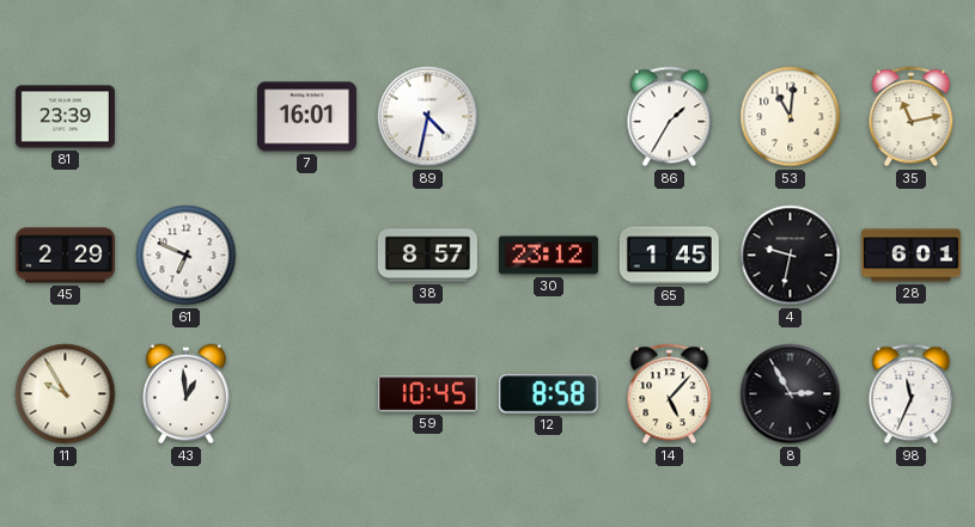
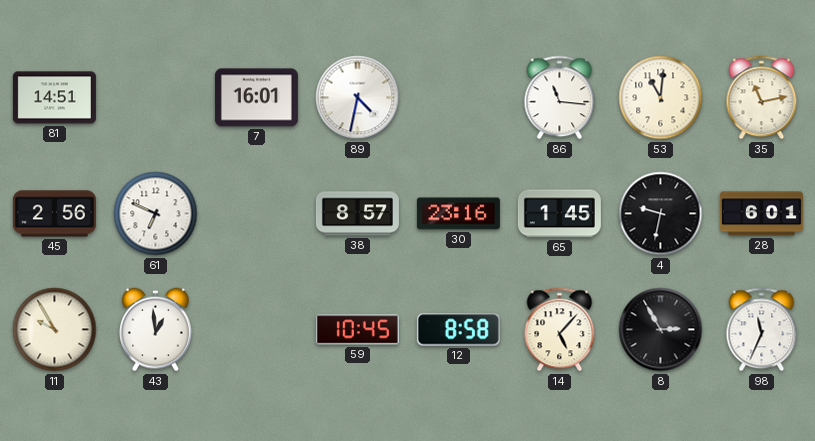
81: 23:39 -> 14:51
86: 1:35 -> 11:16
45: 2:29 -> 2:56
30: 23:12 -> 23:16
